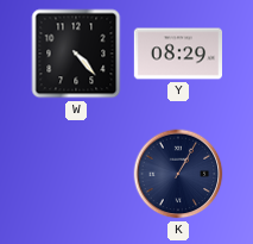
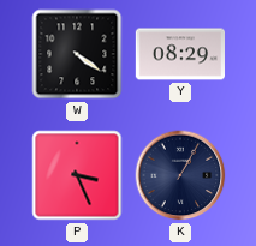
W: 4:23 -> 4:21
P: none -> 3:26
